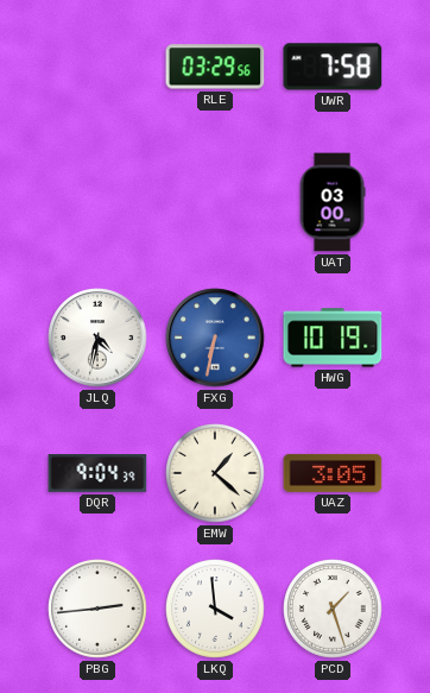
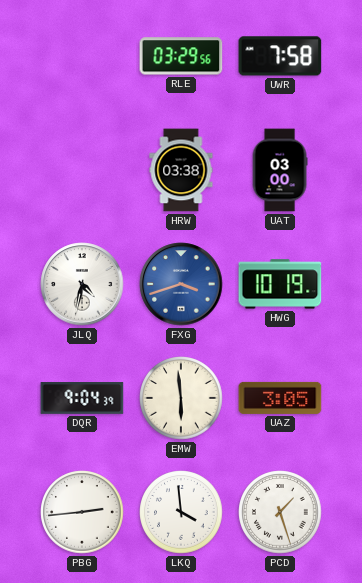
HRW: none -> 03:38
FXG: 6:32 -> 3:42
EMW: 1:22 -> 5:59
